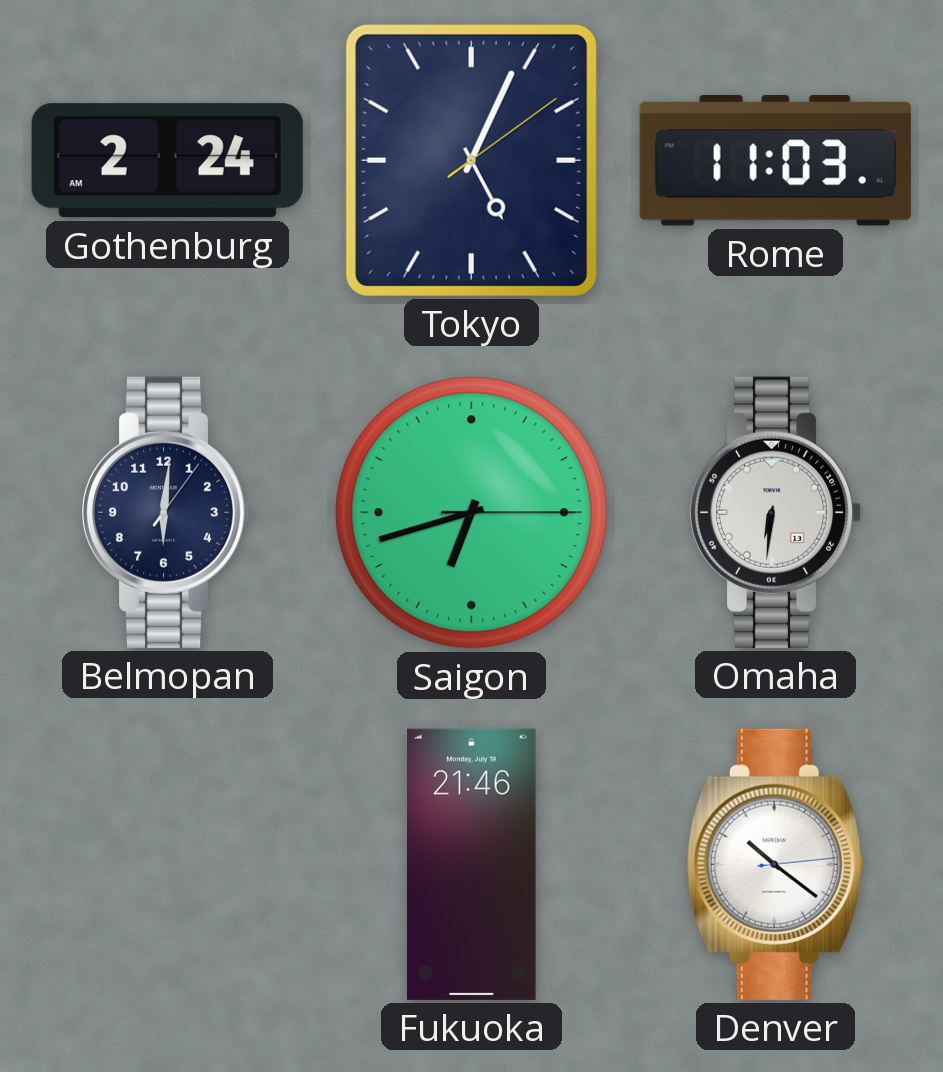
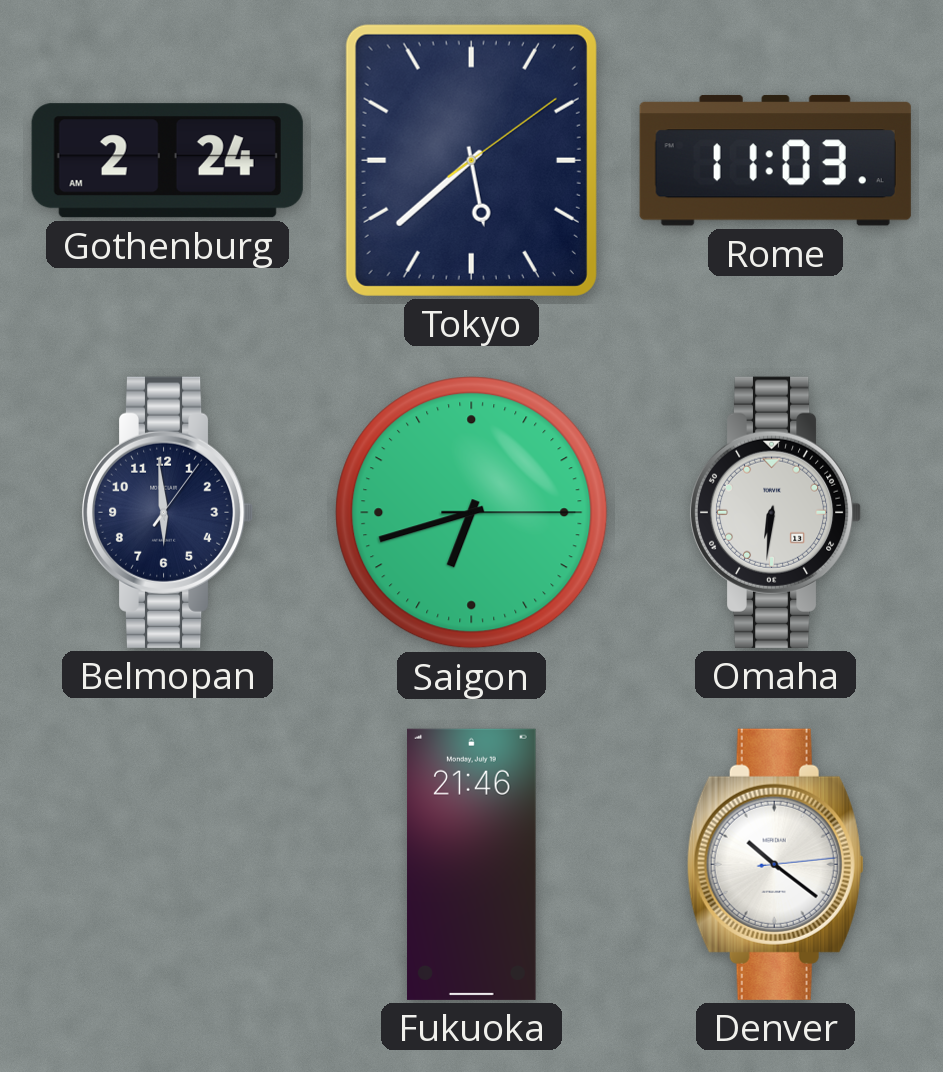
Tokyo: 5:04 -> 5:38
Belmopan: 6:01 -> 5:59
